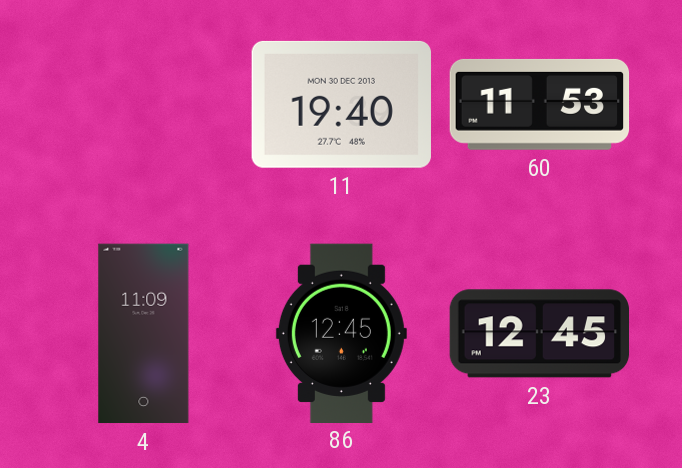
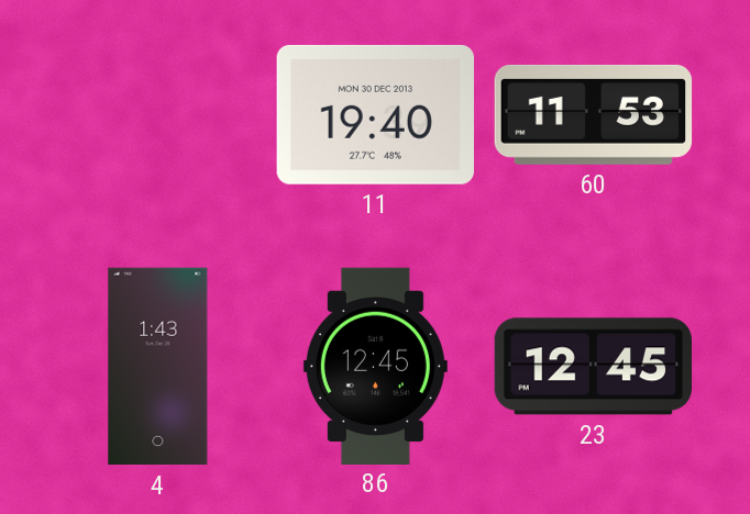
4: 11:09 -> 1:43
